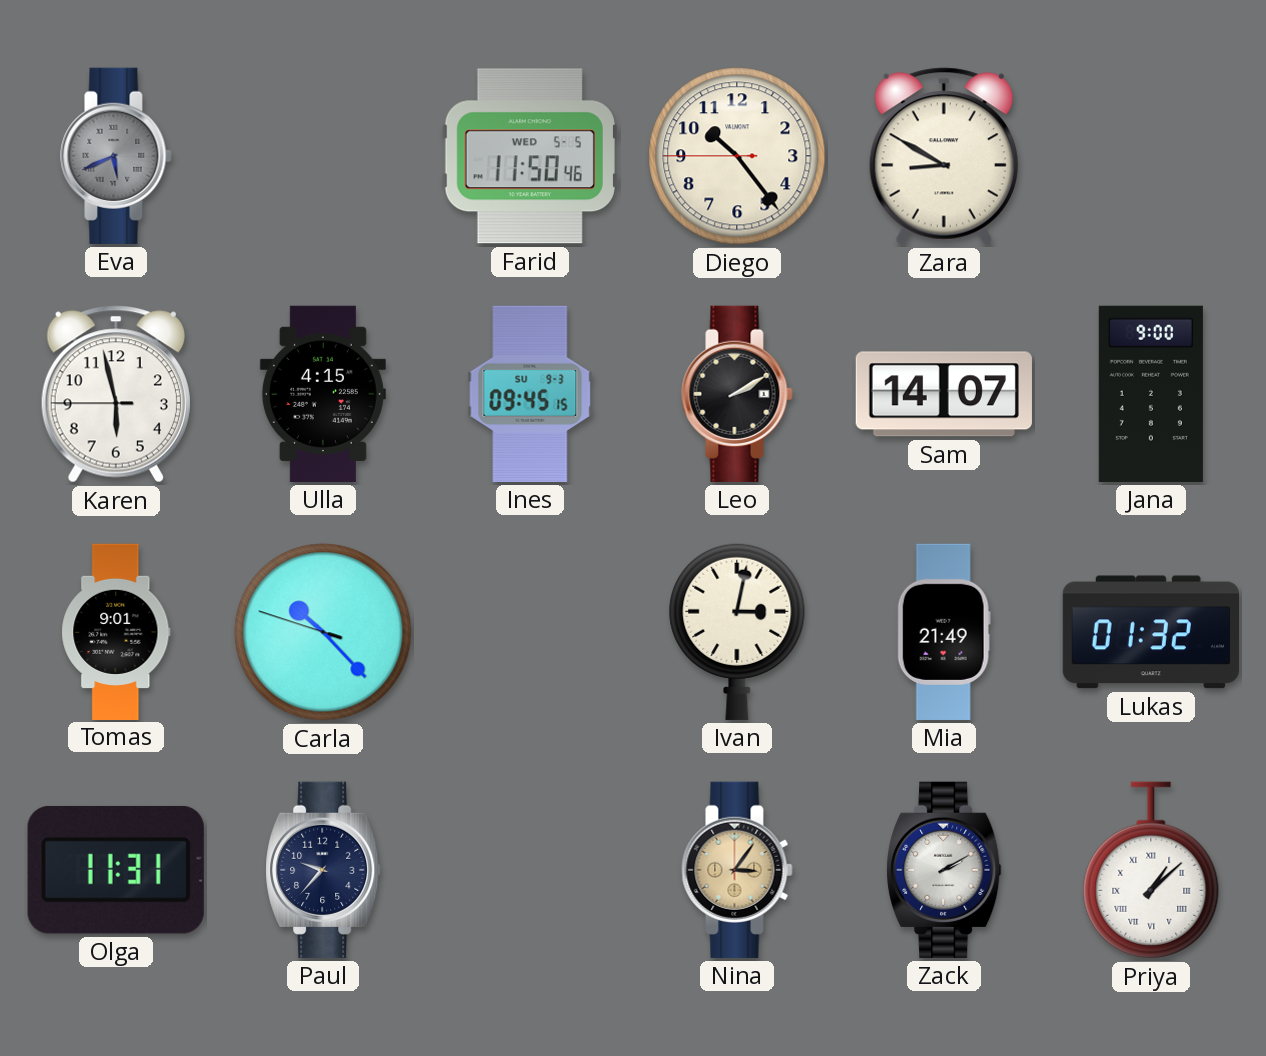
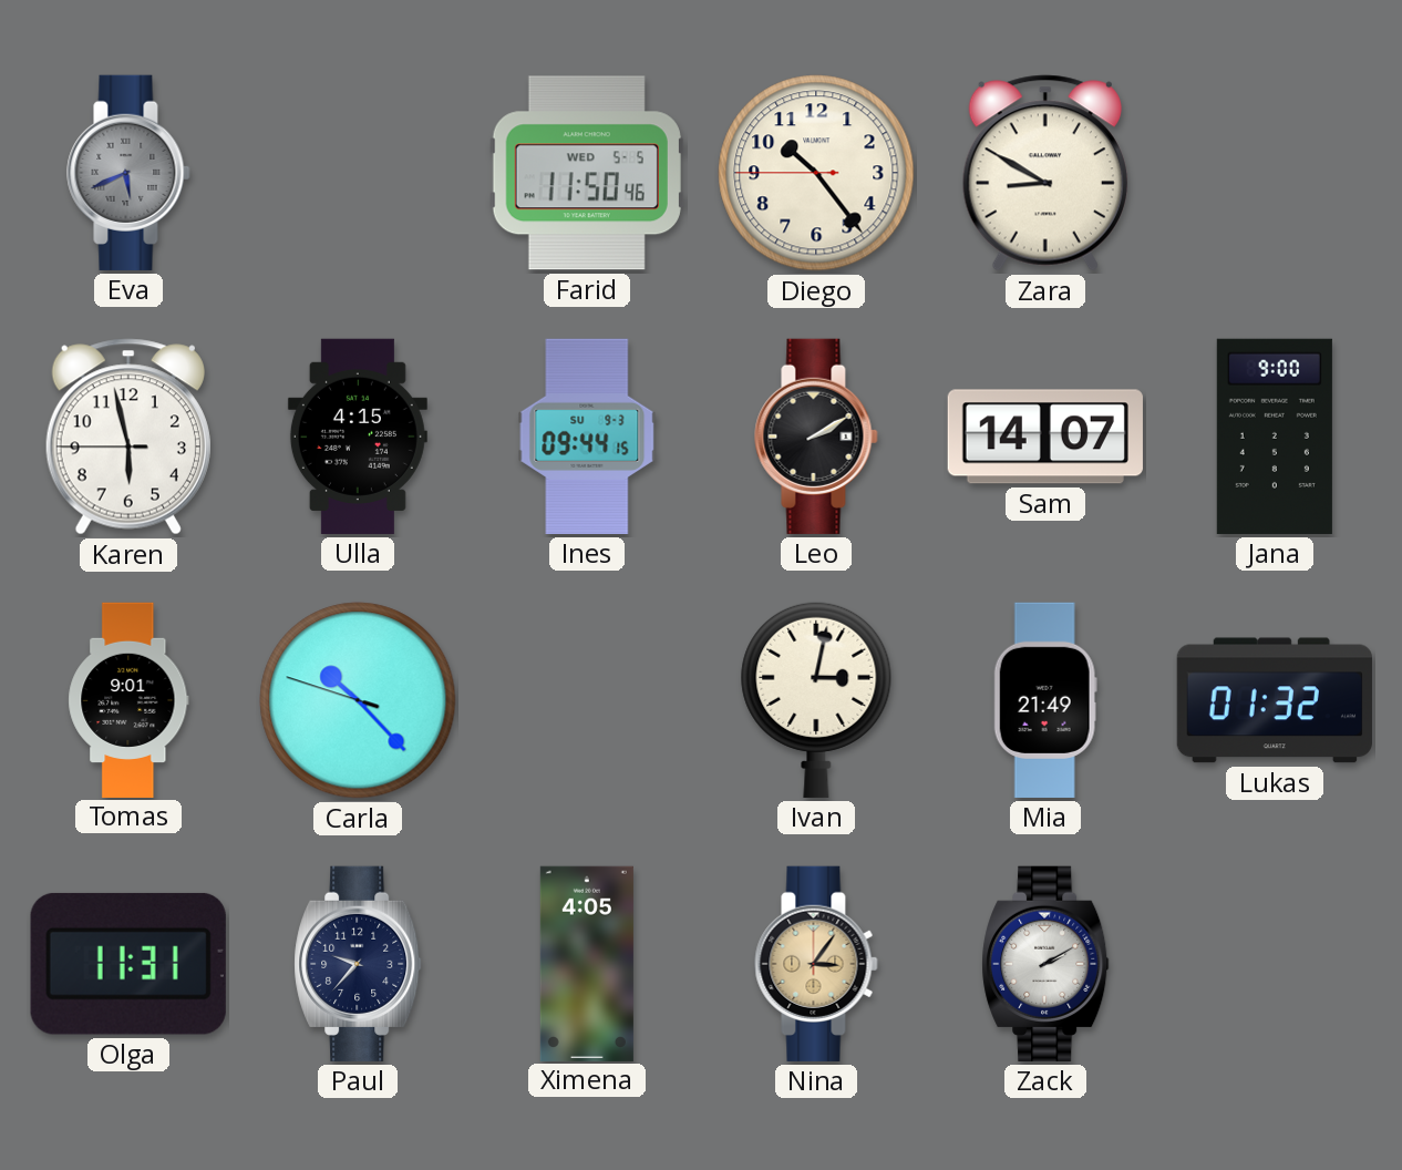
Ines: 09:45 -> 09:44
Ximena: none -> 4:05
Priya: 1:08 -> none
